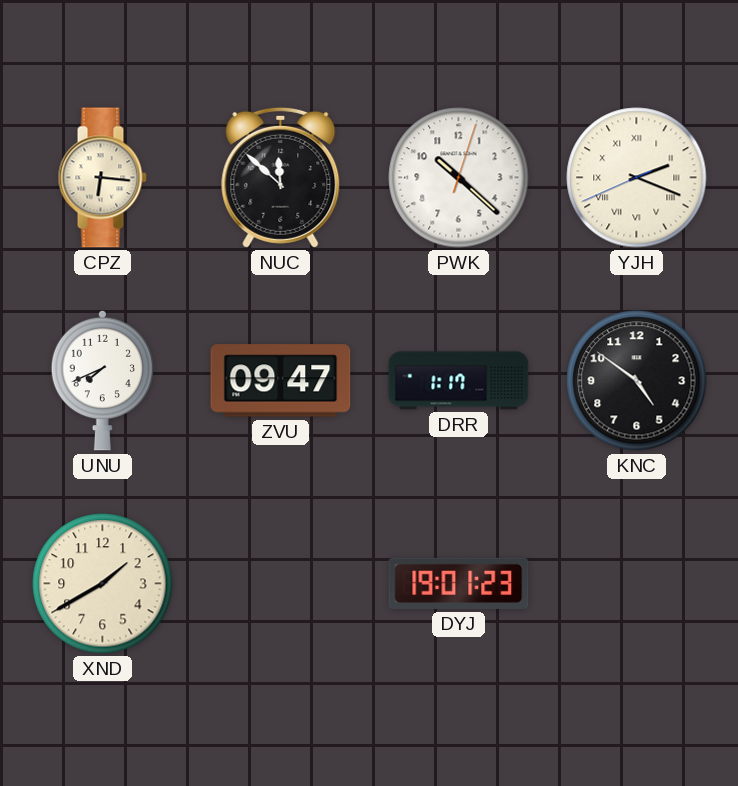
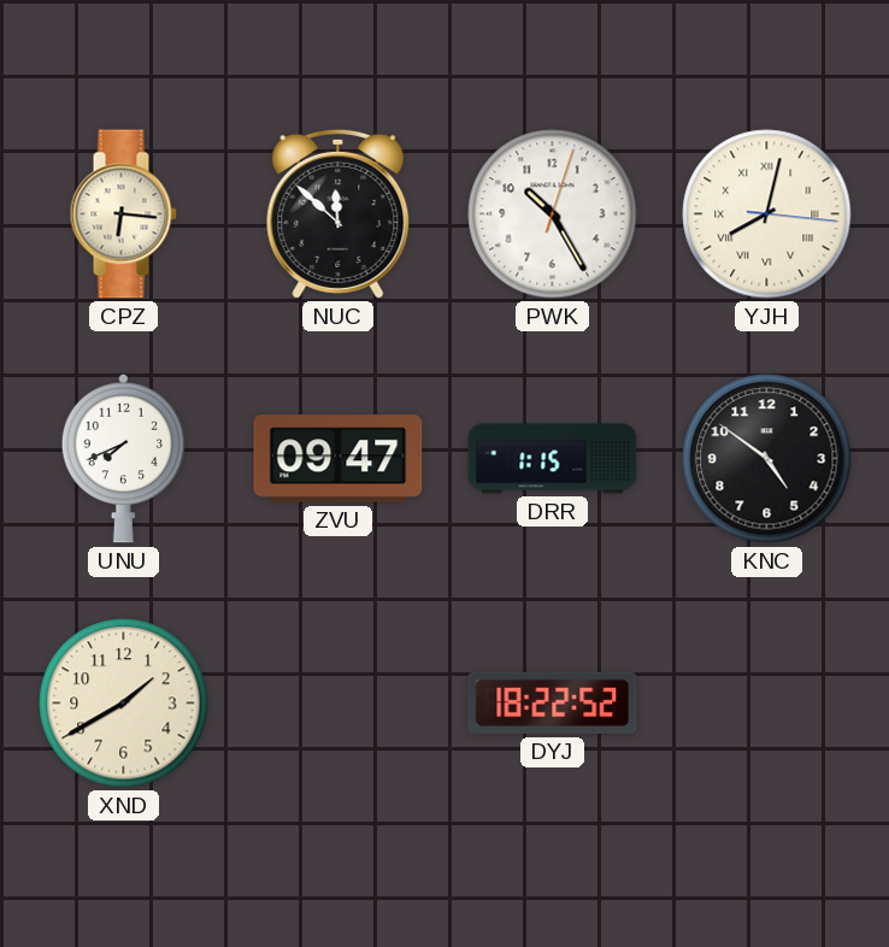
PWK: 10:22 -> 10:25
YJH: 2:18 -> 8:02
DRR: 1:17 -> 1:15
DYJ: 19:01 -> 18:22
